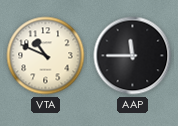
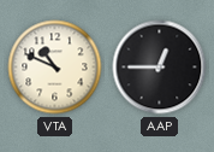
AAP: 11:45 -> 12:45
